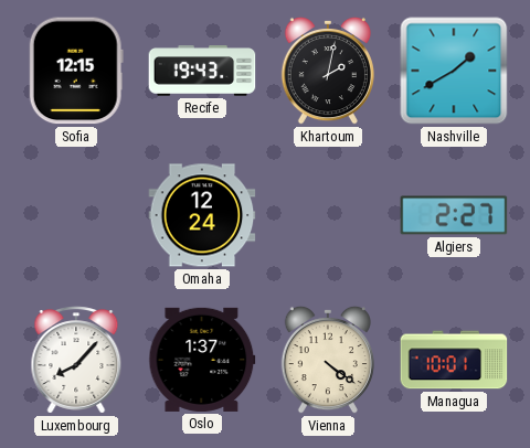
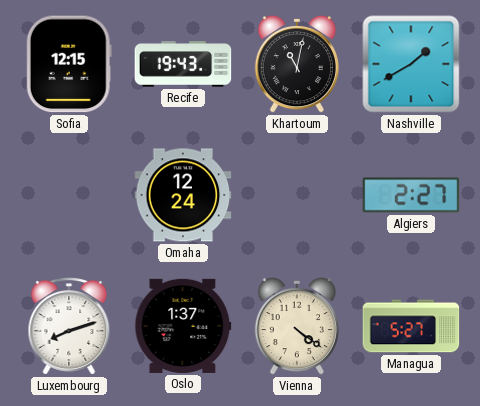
Khartoum: 2:02 -> 11:02
Luxembourg: 8:07 -> 8:12
Managua: 10:01 -> 5:27
